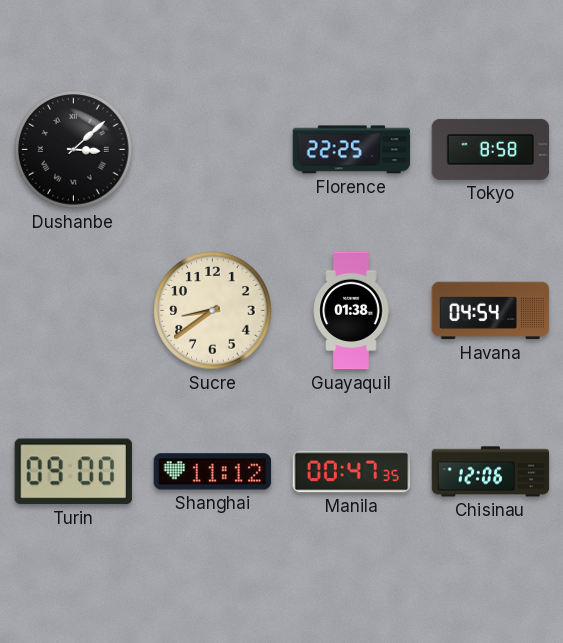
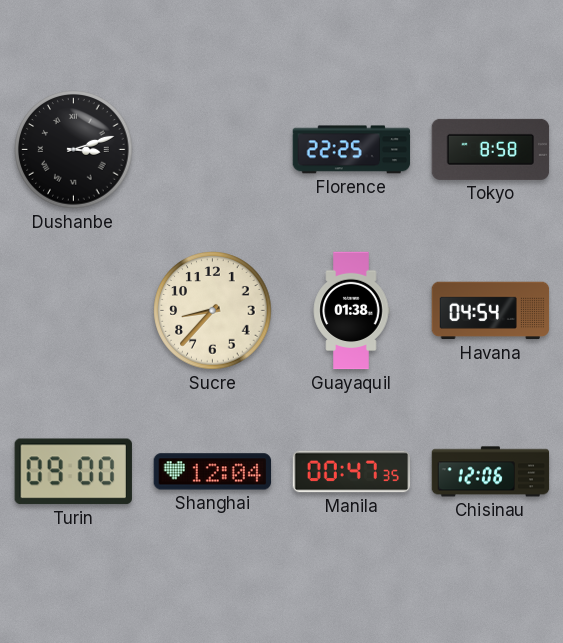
Dushanbe: 3:08 -> 3:12
Sucre: 8:39 -> 8:37
Shanghai: 11:12 -> 12:04
